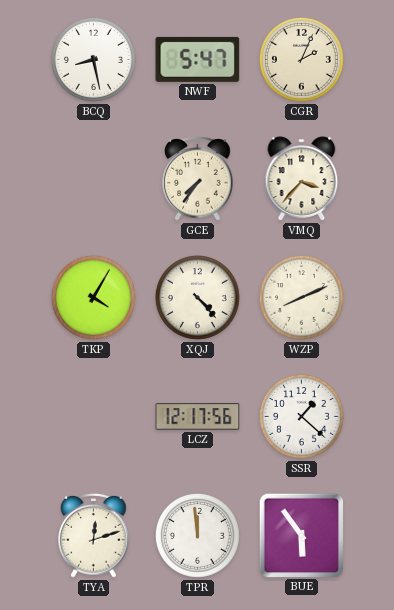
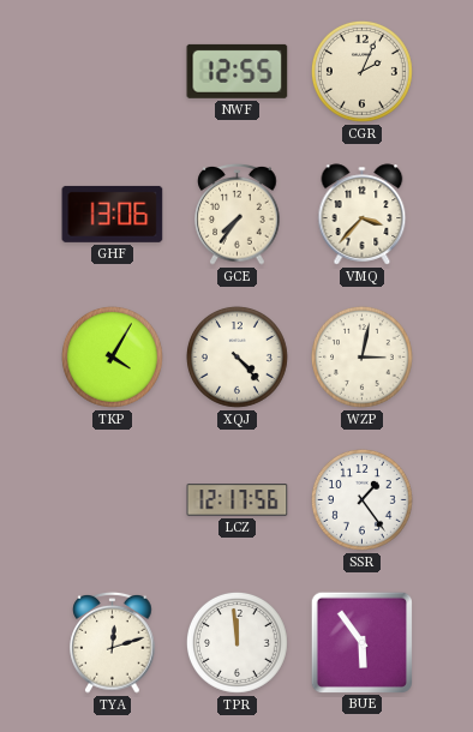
BCQ: 8:28 -> none
NWF: 5:47 -> 12:55
GHF: none -> 13:06
WZP: 8:11 -> 3:02
SSR: 1:22 -> 1:24
